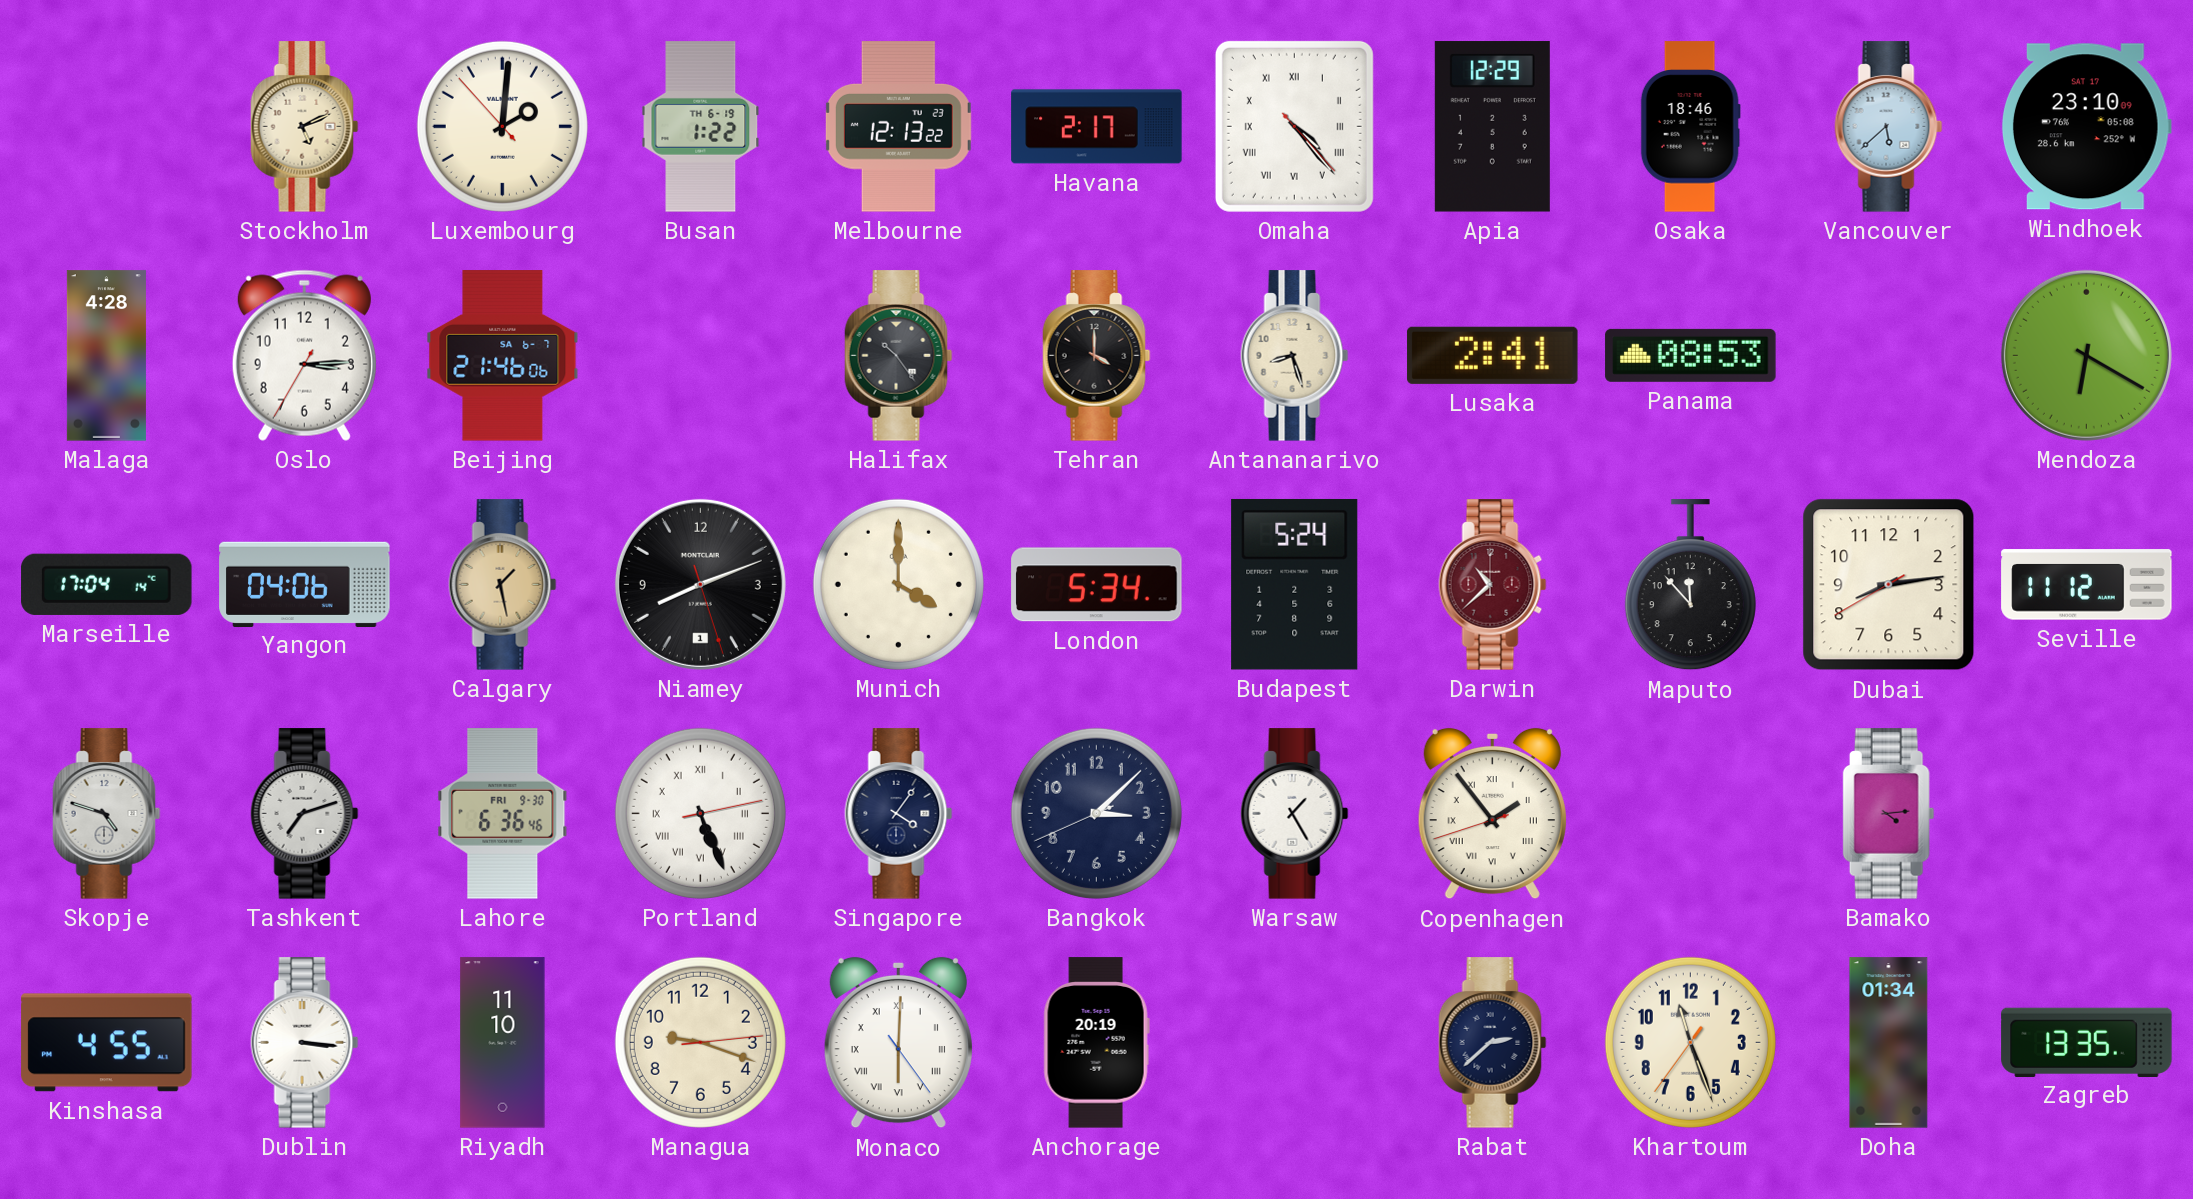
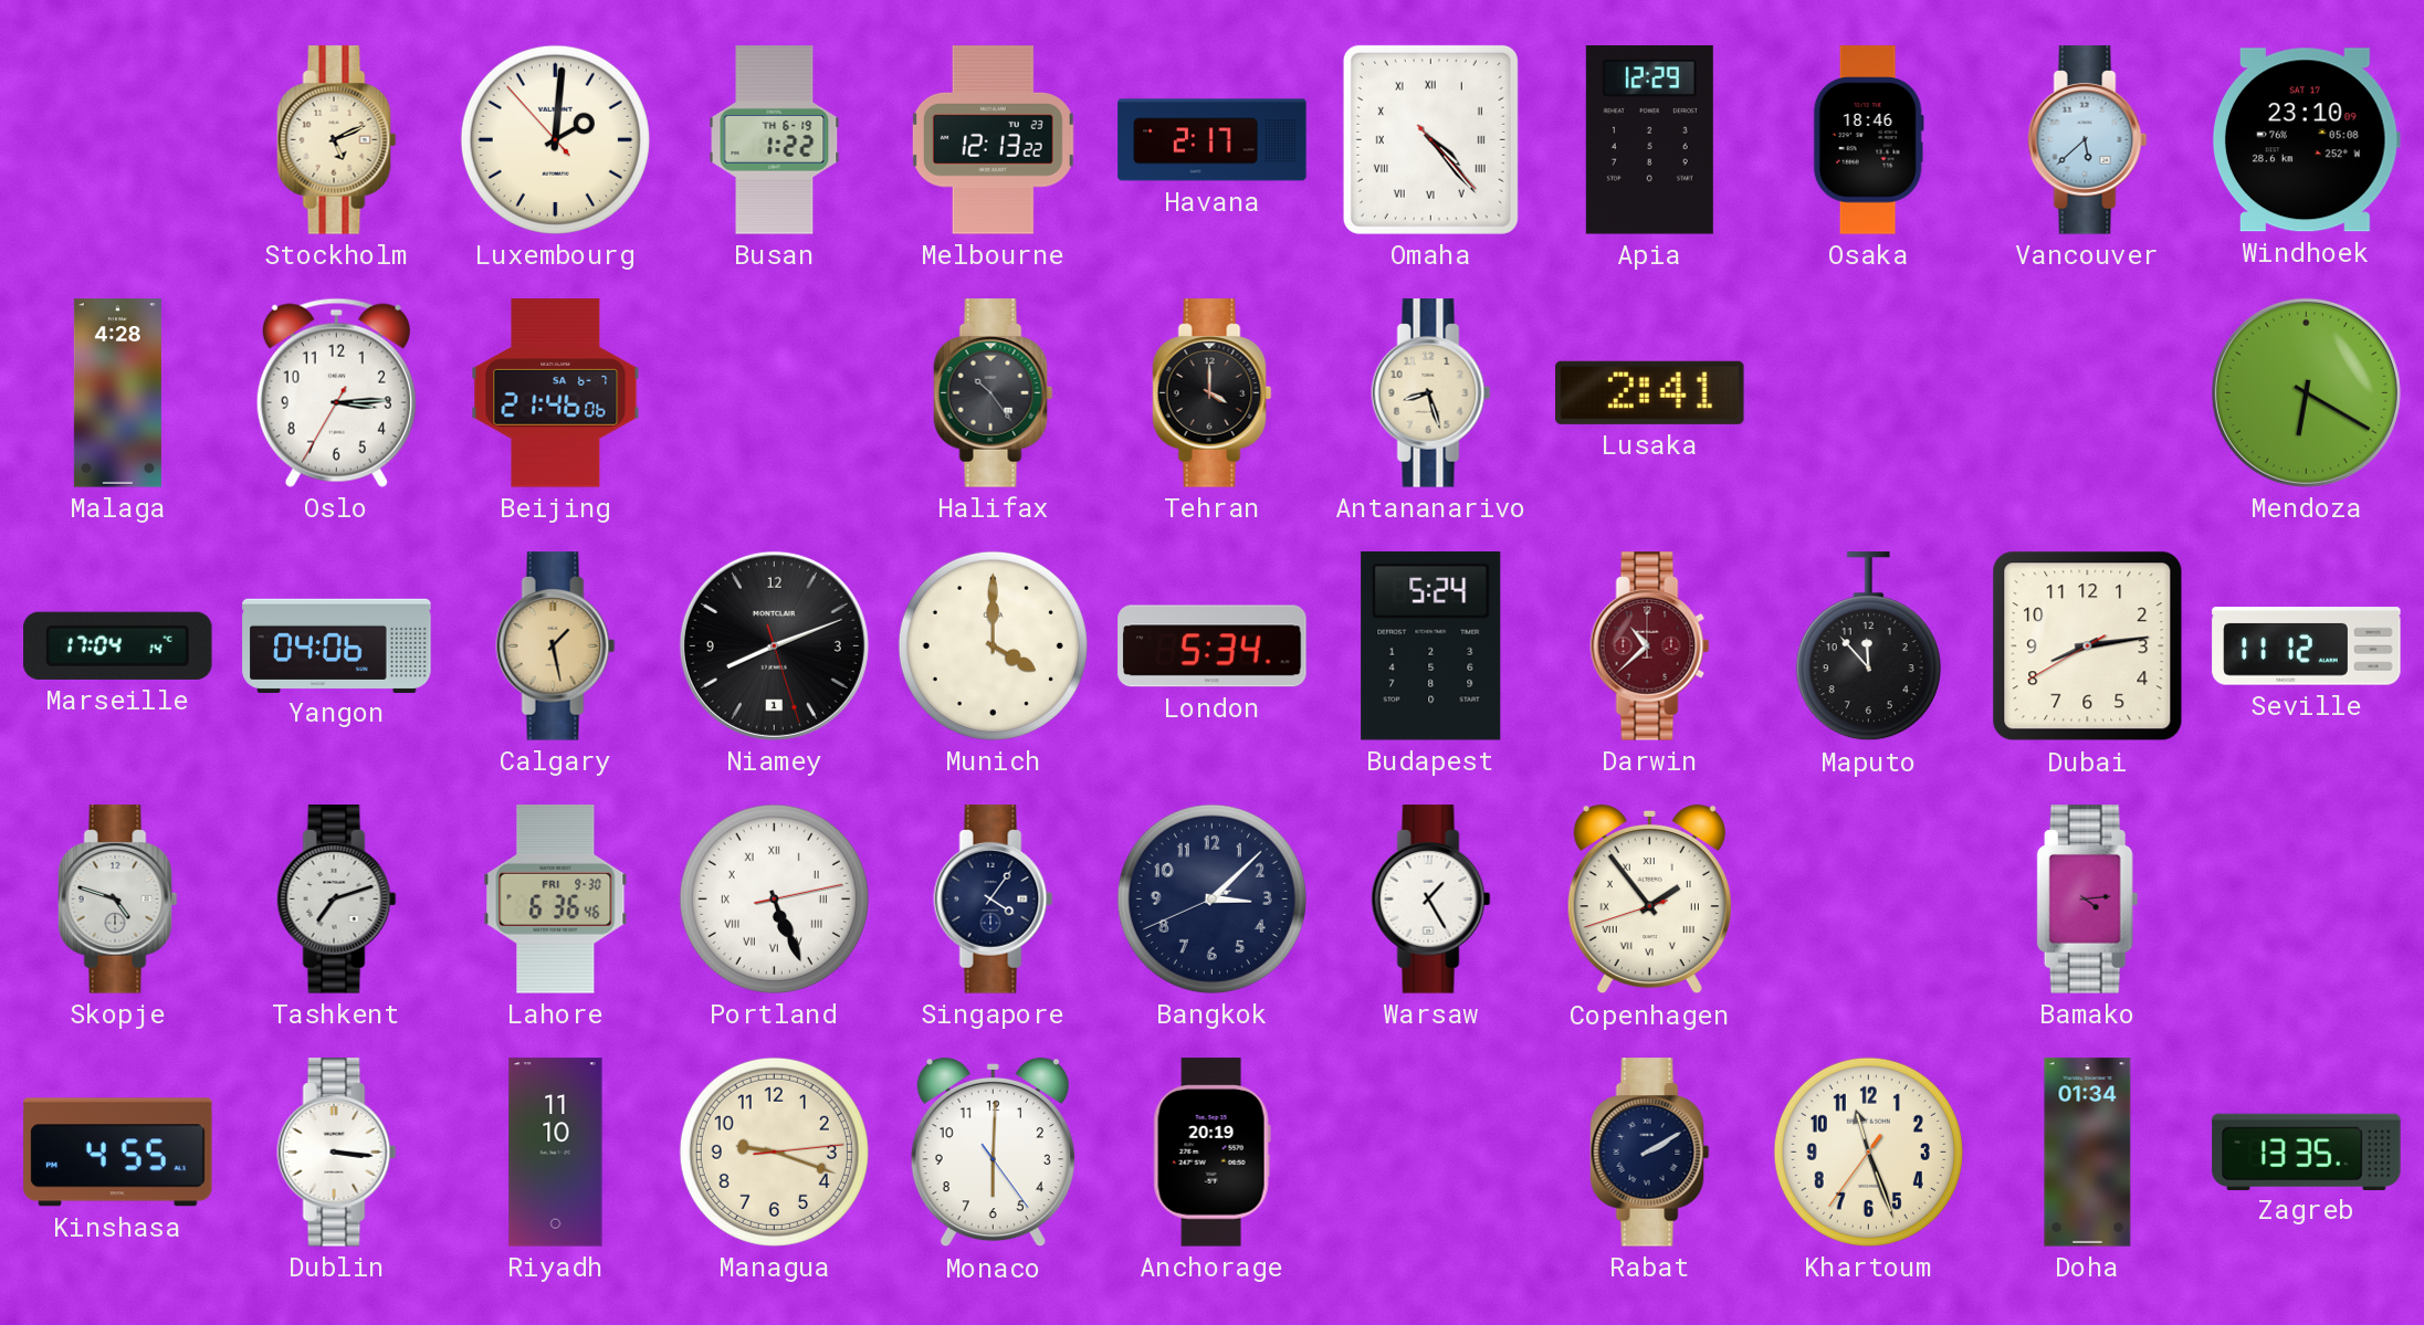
Panama: 08:53 -> none
Monaco numerals: Roman -> Arabic
Rabat: 2:38 -> 2:10
